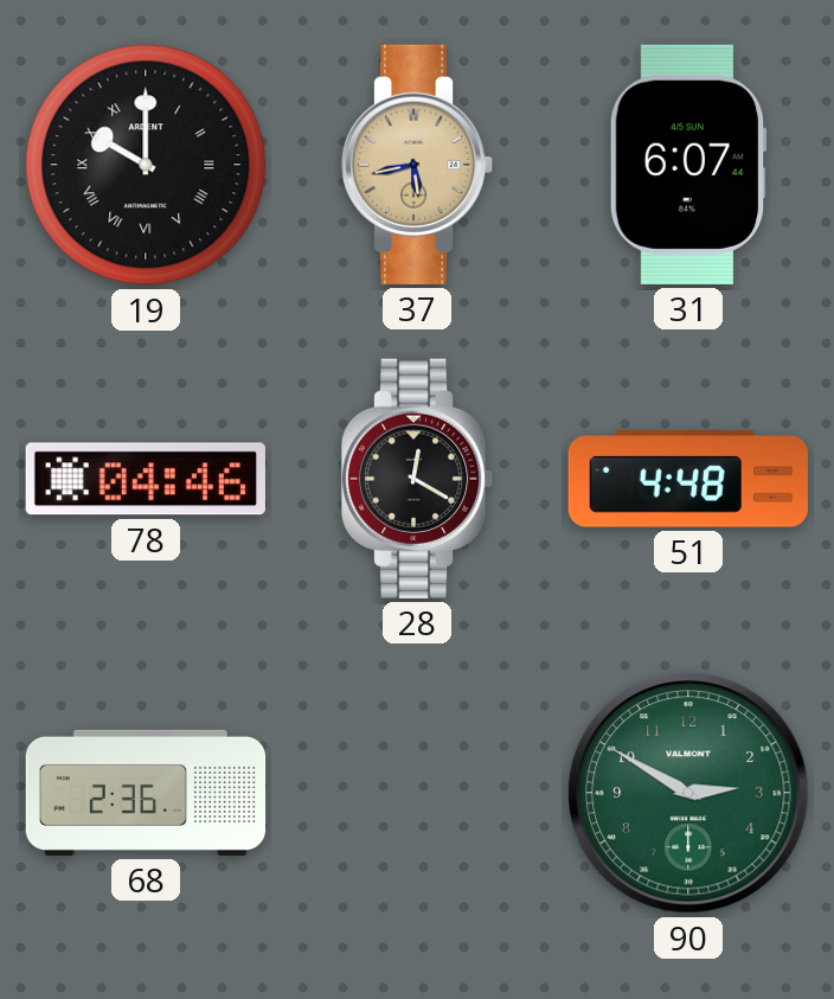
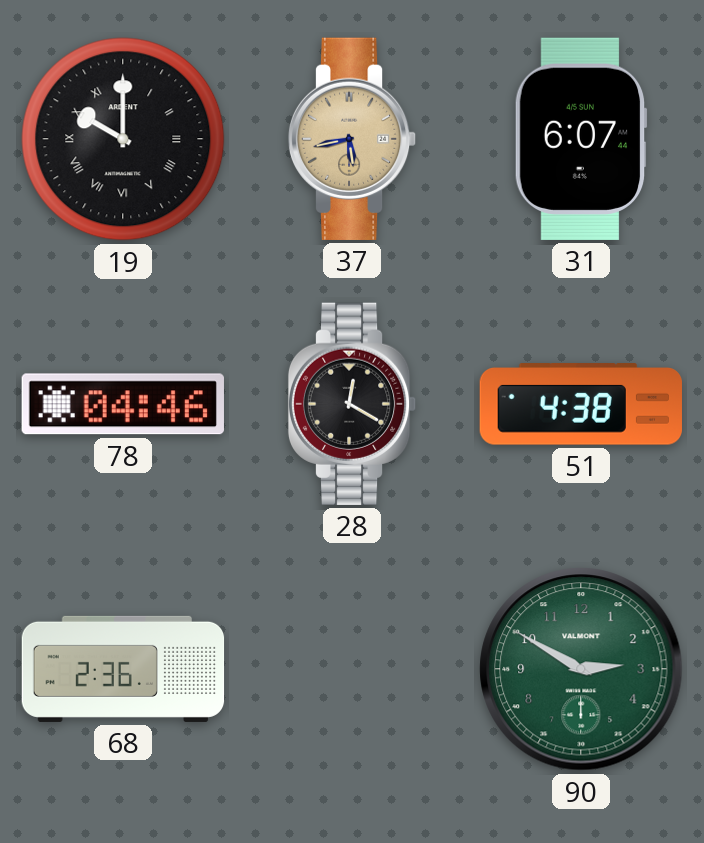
51: 4:48 -> 4:38
